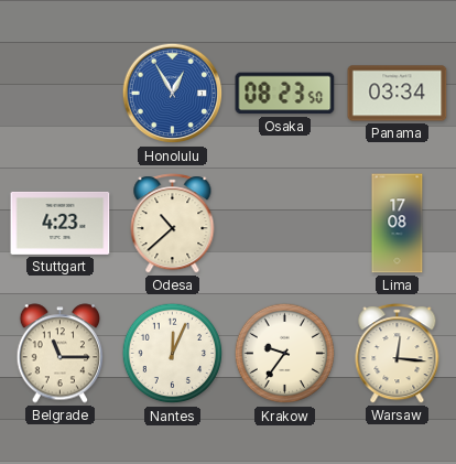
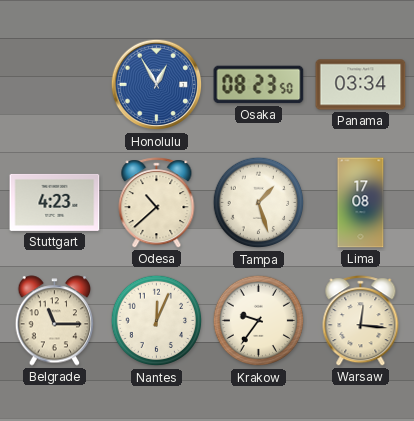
Tampa: none -> 1:27
